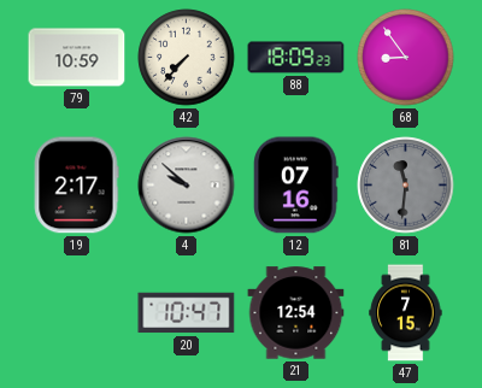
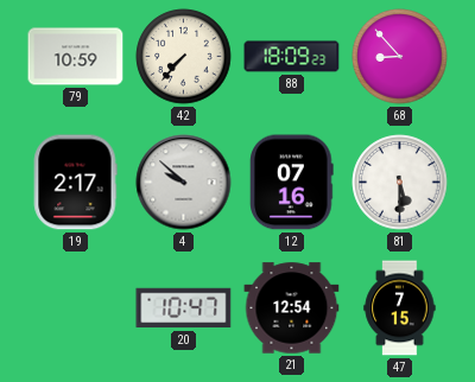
68: 8:54 -> 8:53
81: 11:31 -> 5:30
81 dial: grey -> white
